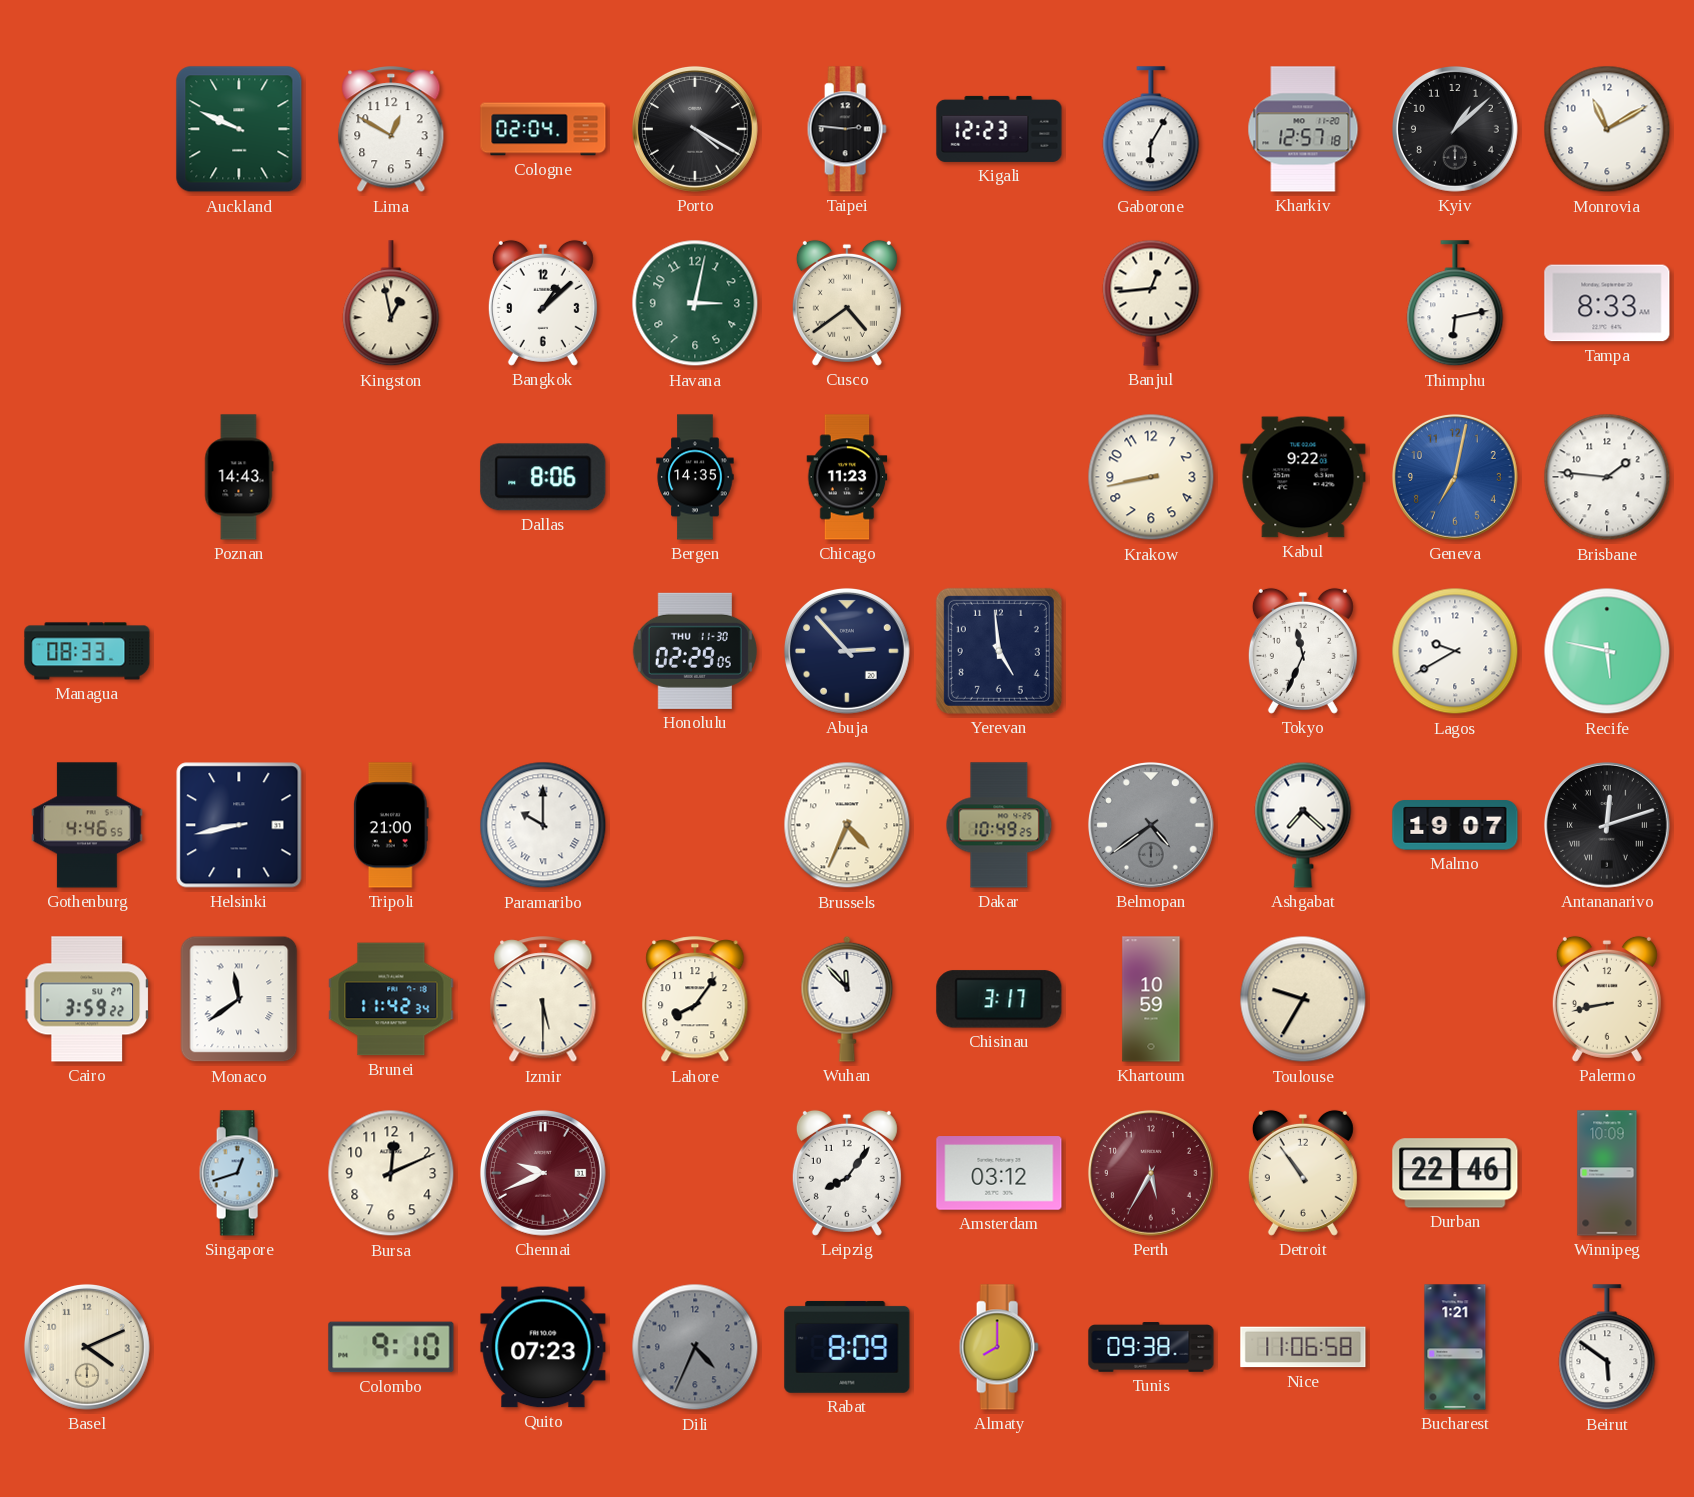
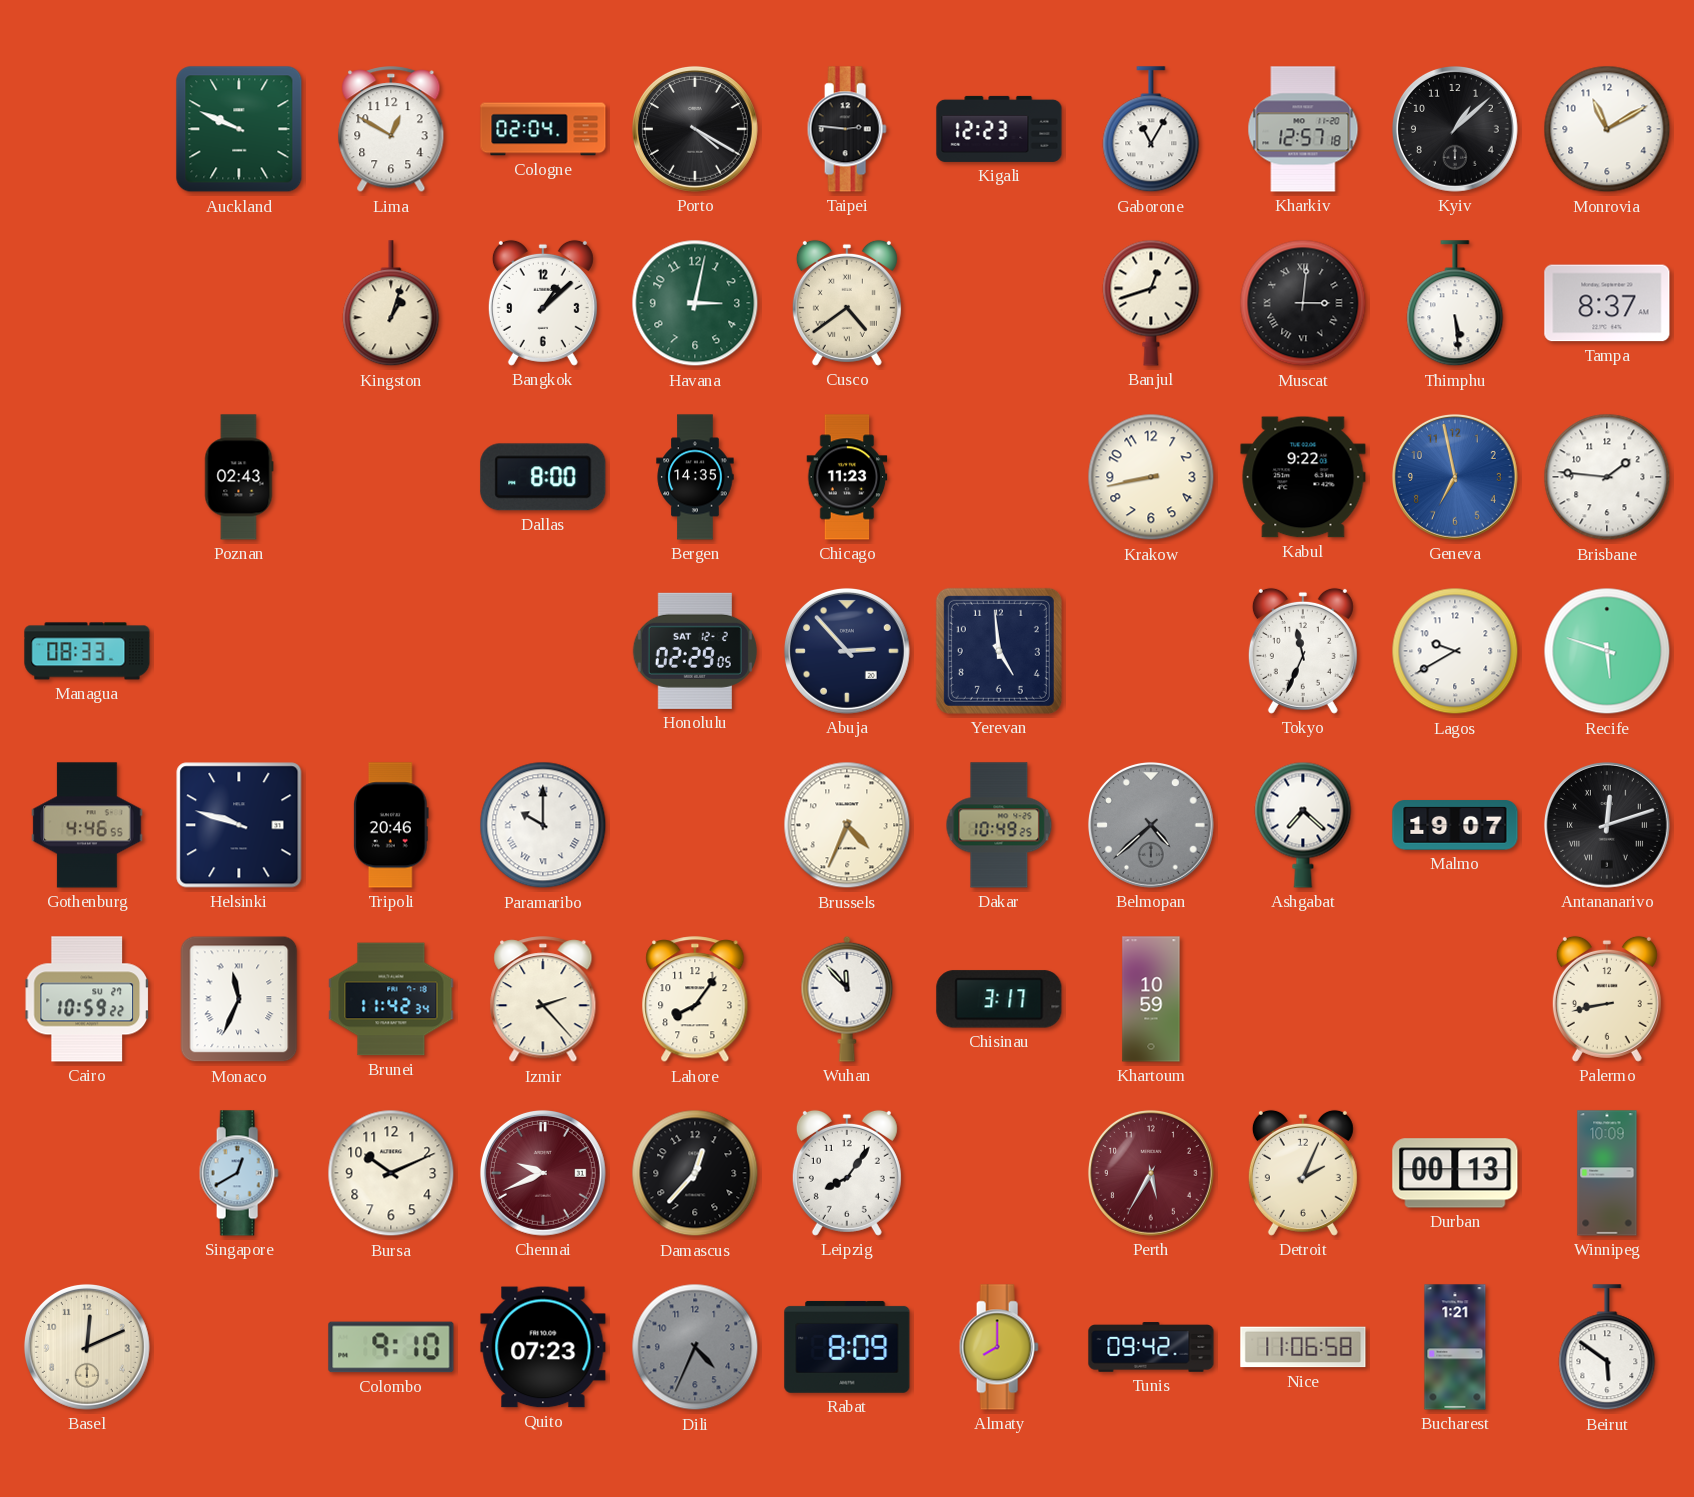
Gaborone: 6:05 -> 11:05
Kingston: 12:58 -> 1:03
Banjul: 12:44 -> 12:42
Muscat: none -> 3:01
Thimphu: 6:13 -> 5:29
Tampa: 8:33 -> 8:37
Poznan: 14:43 -> 02:43
Dallas: 8:06 -> 8:00
Geneva: 7:02 -> 6:58
Honolulu date: THU 11-30 -> SAT 12-2
Recife: 5:47 -> 5:48
Helsinki: 8:43 -> 9:48
Tripoli: 21:00 -> 20:46
Belmopan: 4:39 -> 4:38
Cairo: 3:59 -> 10:59
Monaco: 11:39 -> 11:34
Izmir: 5:30 -> 2:23
Toulouse: 9:35 -> none
Singapore: 12:42 -> 12:40
Bursa: 12:11 -> 10:11
Damascus: none -> 12:37
Amsterdam: 03:12 -> none
Detroit: 10:54 -> 2:04
Durban: 22:46 -> 00:13
Basel: 4:11 -> 12:11
Tunis: 09:38 -> 09:42
